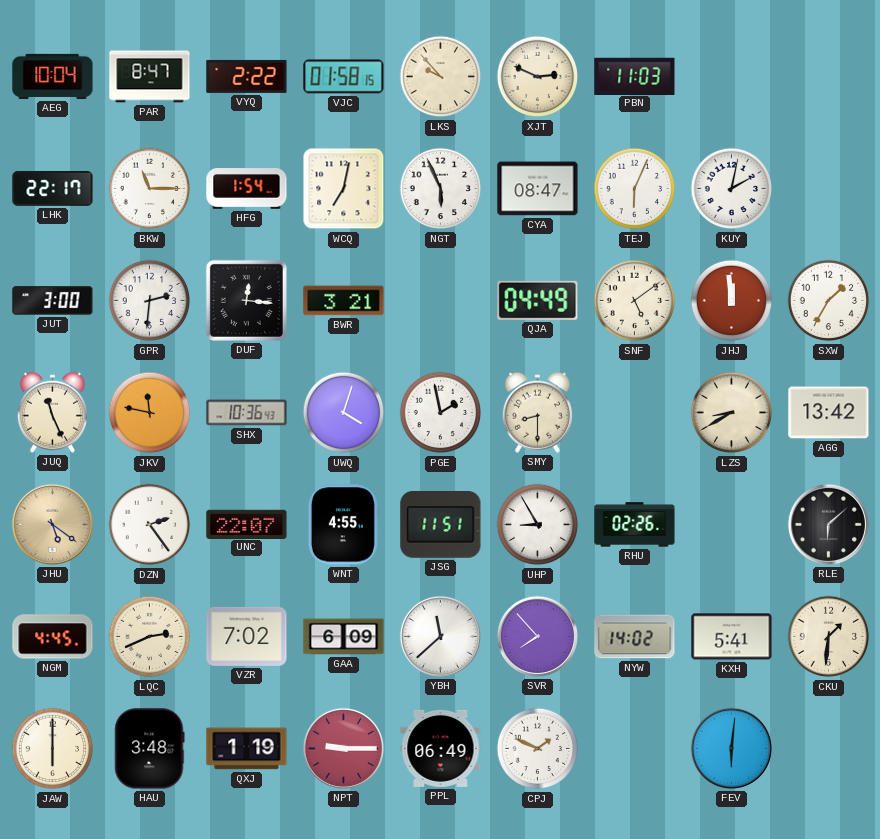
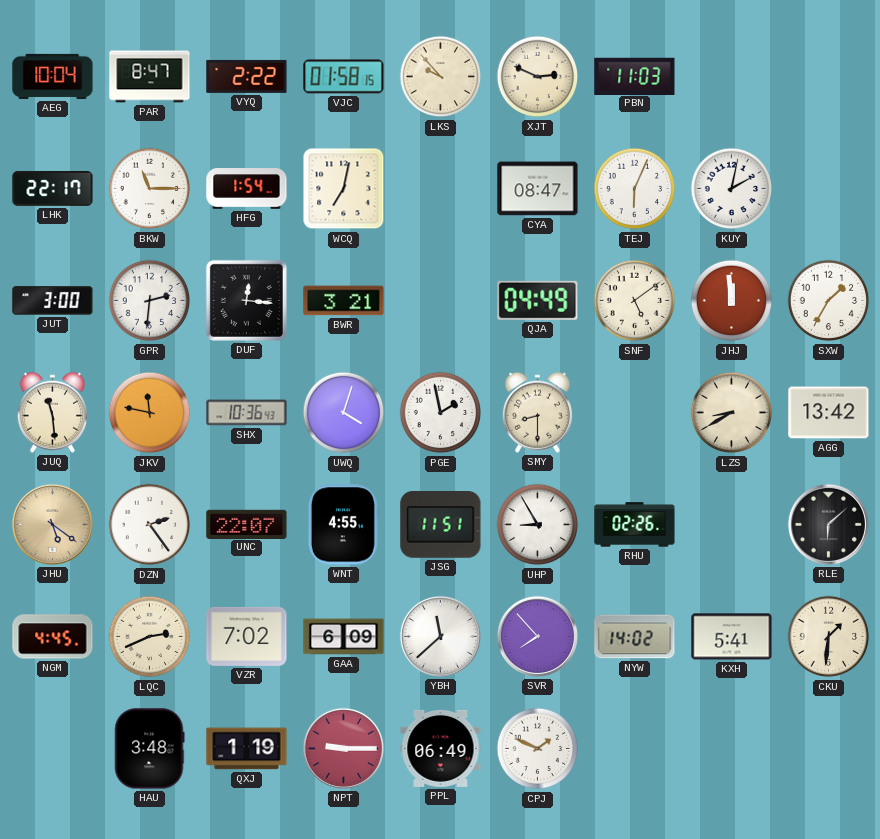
NGT: 5:56 -> none
JUQ: 11:26 -> 11:29
JAW: 6:00 -> none
FEV: 6:01 -> none
